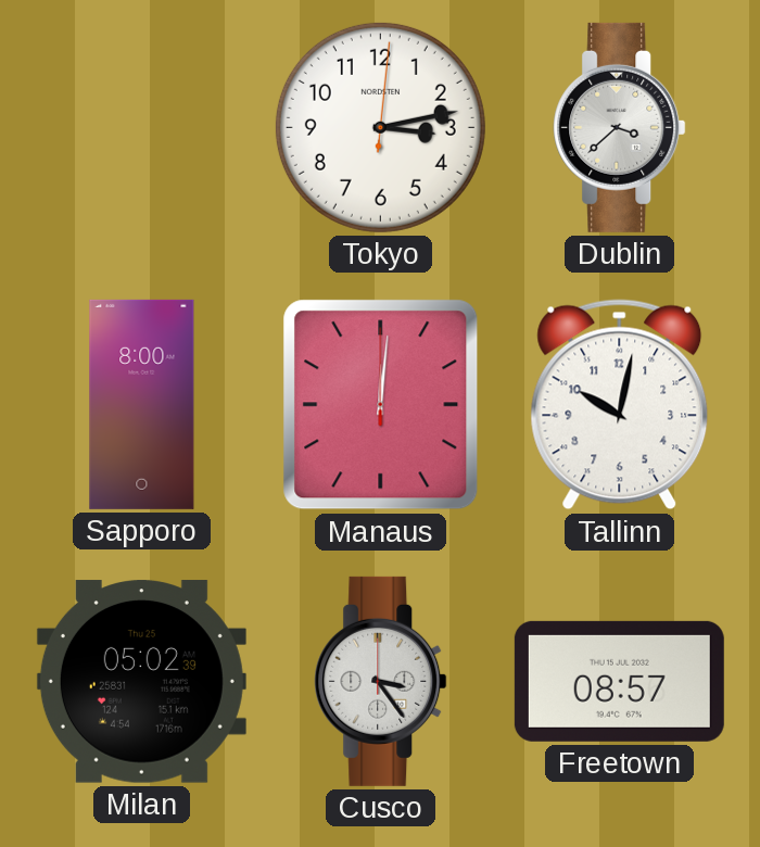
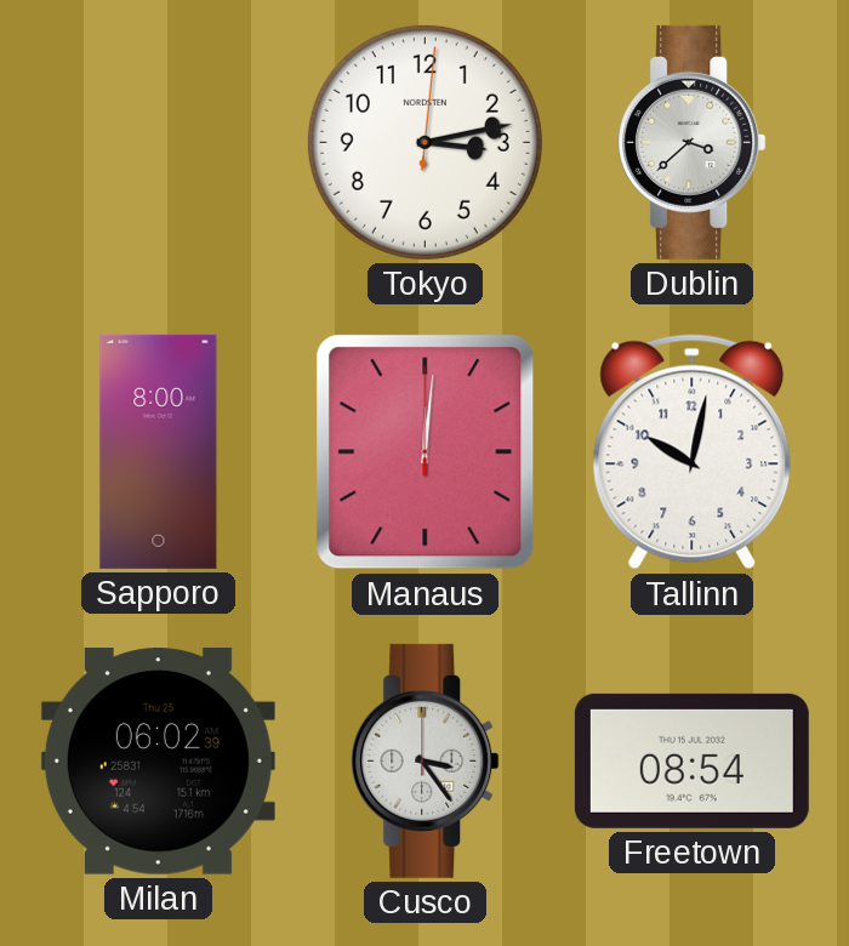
Milan: 05:02 -> 06:02
Freetown: 08:57 -> 08:54
